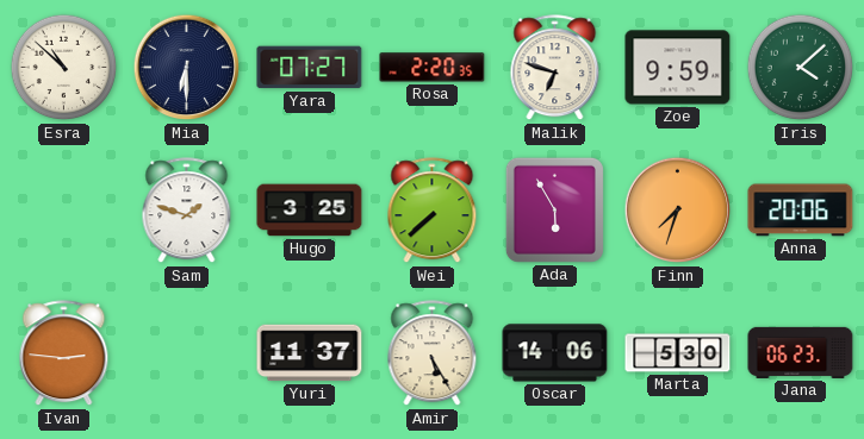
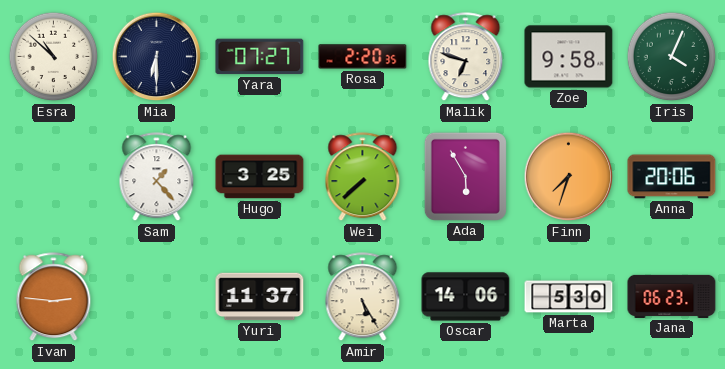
Zoe: 9:59 -> 9:58
Iris: 4:08 -> 4:04
Sam: 1:48 -> 1:23
